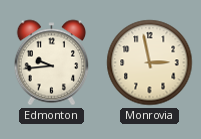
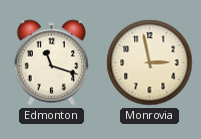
Edmonton: 9:44 -> 11:18
